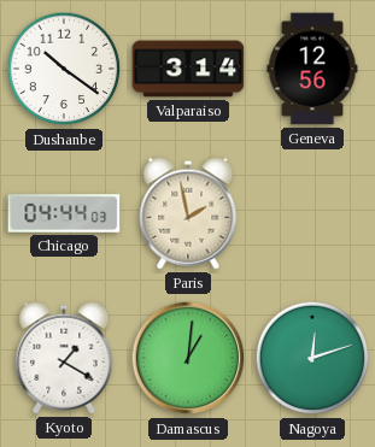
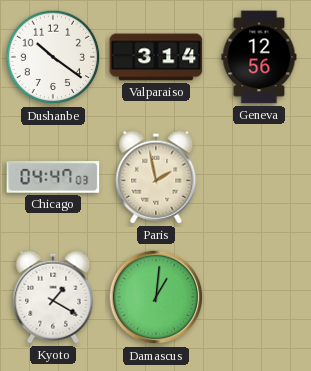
Chicago: 04:44 -> 04:47
Nagoya: 12:12 -> none
